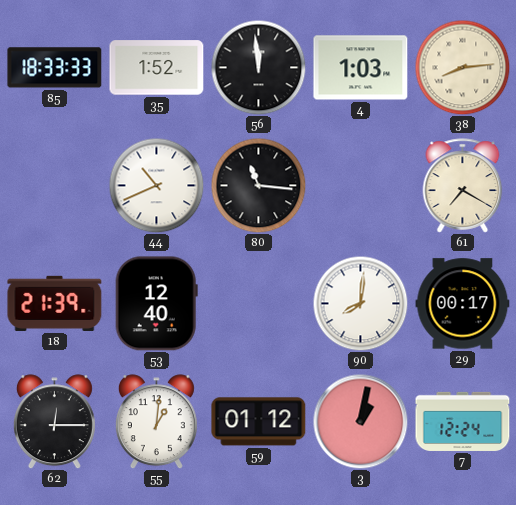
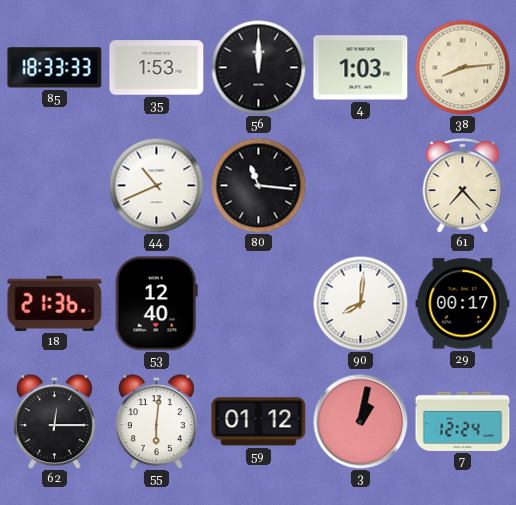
35: 1:52 -> 1:53
56: 11:59 -> 12:00
61: 7:20 -> 7:23
18: 21:39 -> 21:36
55: 1:01 -> 6:01
